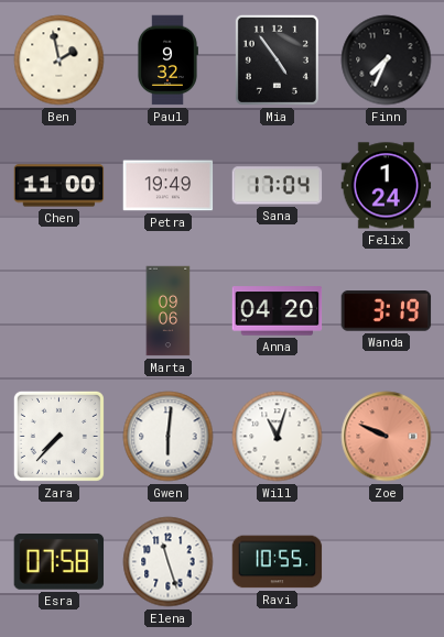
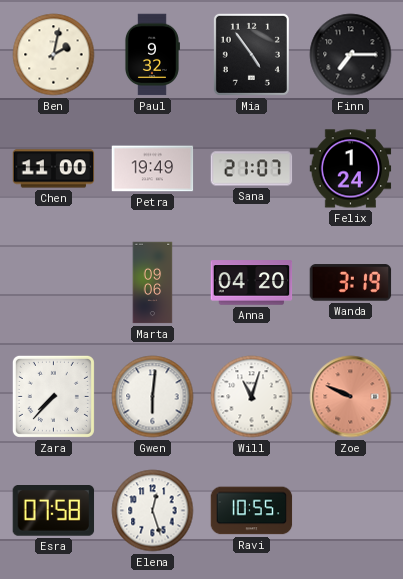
Ben: 1:58 -> 2:02
Finn: 7:34 -> 7:15
Sana: 17:04 -> 21:07
Elena: 11:27 -> 12:27
